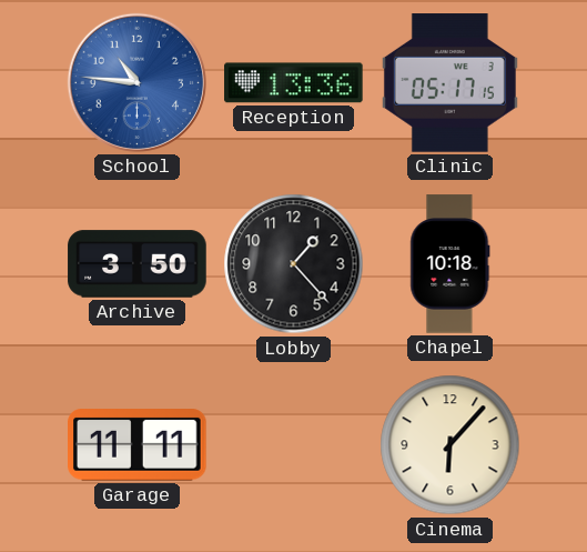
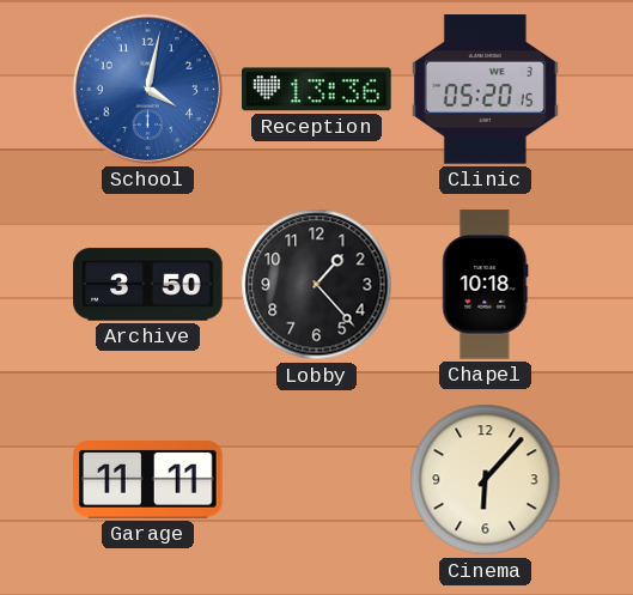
School: 10:46 -> 4:02
Clinic: 05:17 -> 05:20
